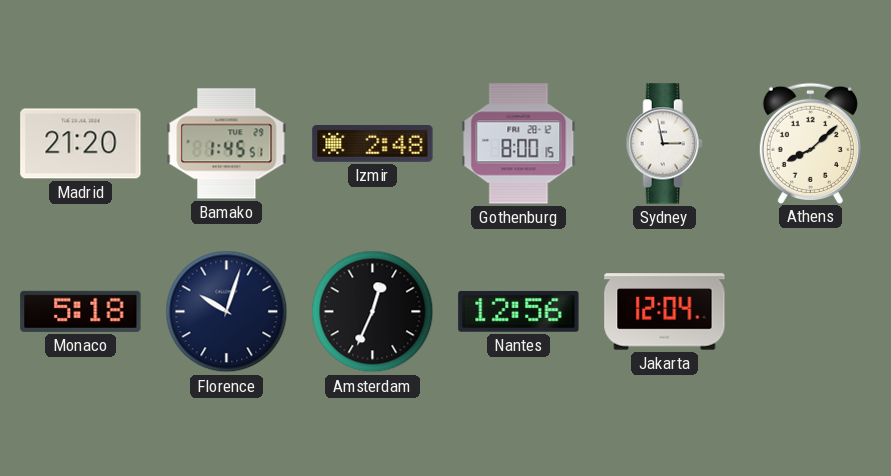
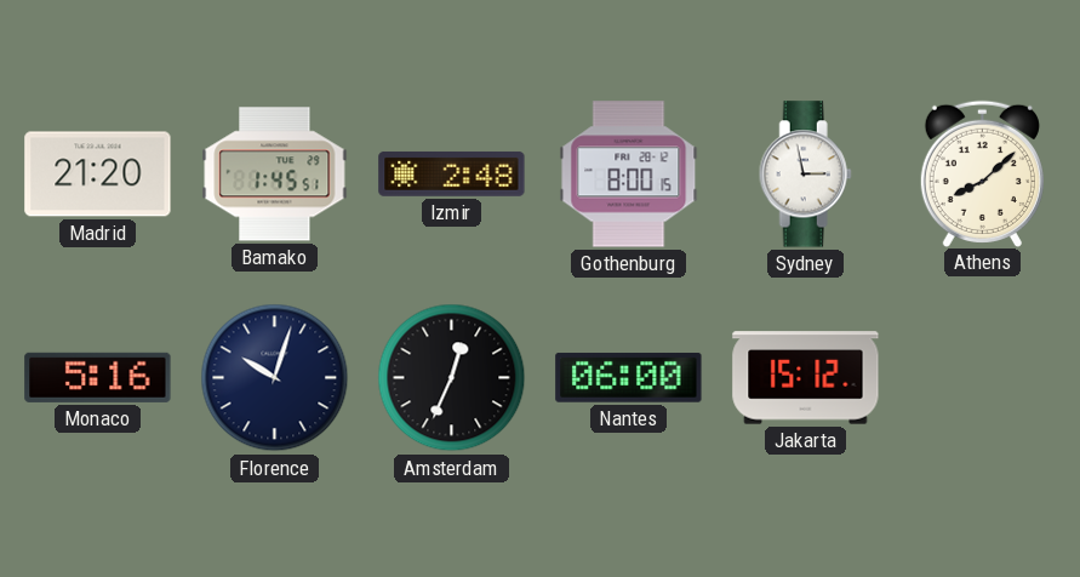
Monaco: 5:18 -> 5:16
Nantes: 12:56 -> 06:00
Jakarta: 12:04 -> 15:12
